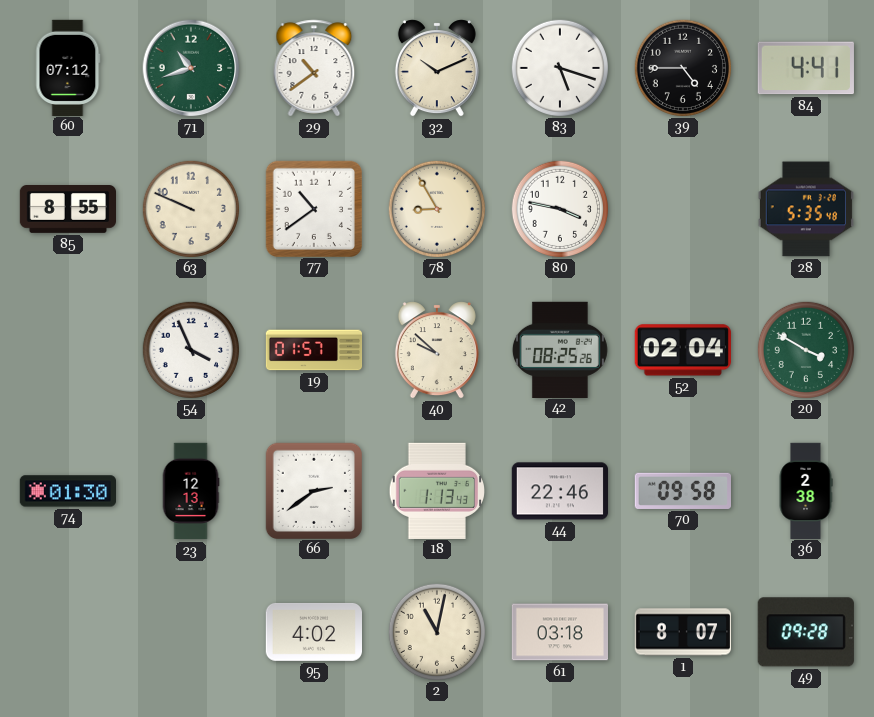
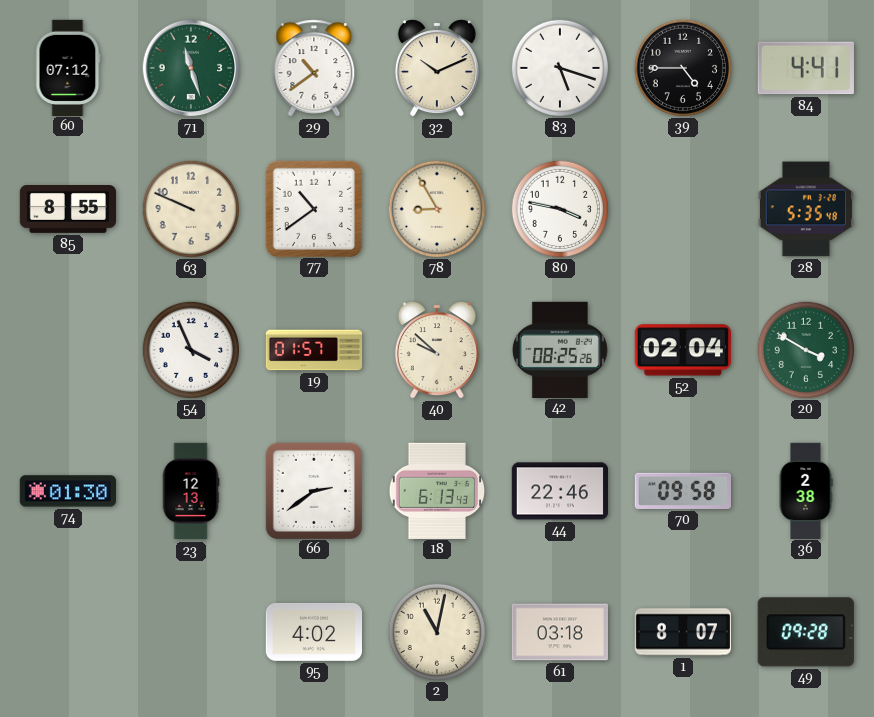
71: 10:42 -> 11:27
18: 1:13 -> 6:13
